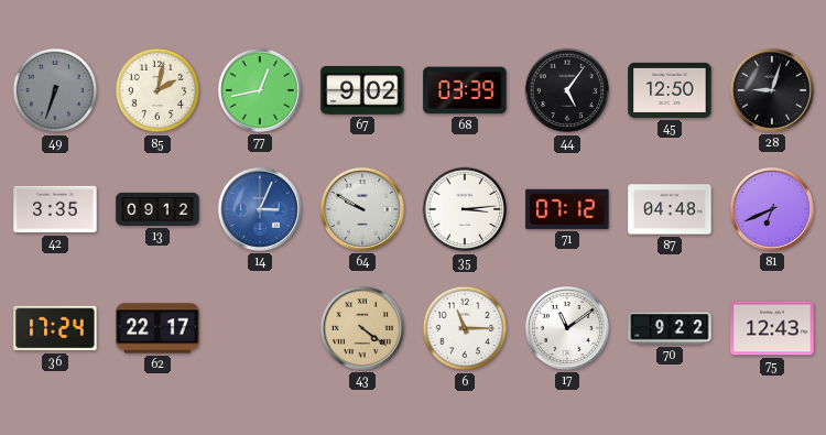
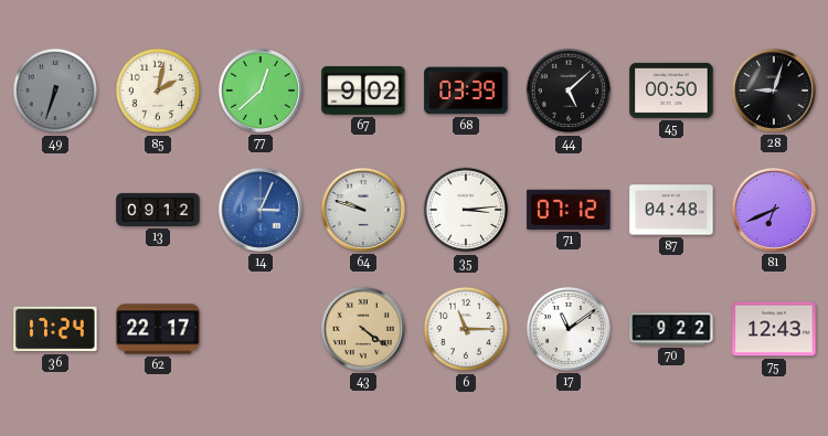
77: 12:43 -> 12:38
44: 5:06 -> 5:08
45: 12:50 -> 00:50
42: 3:35 -> none
64: 9:50 -> 9:48
